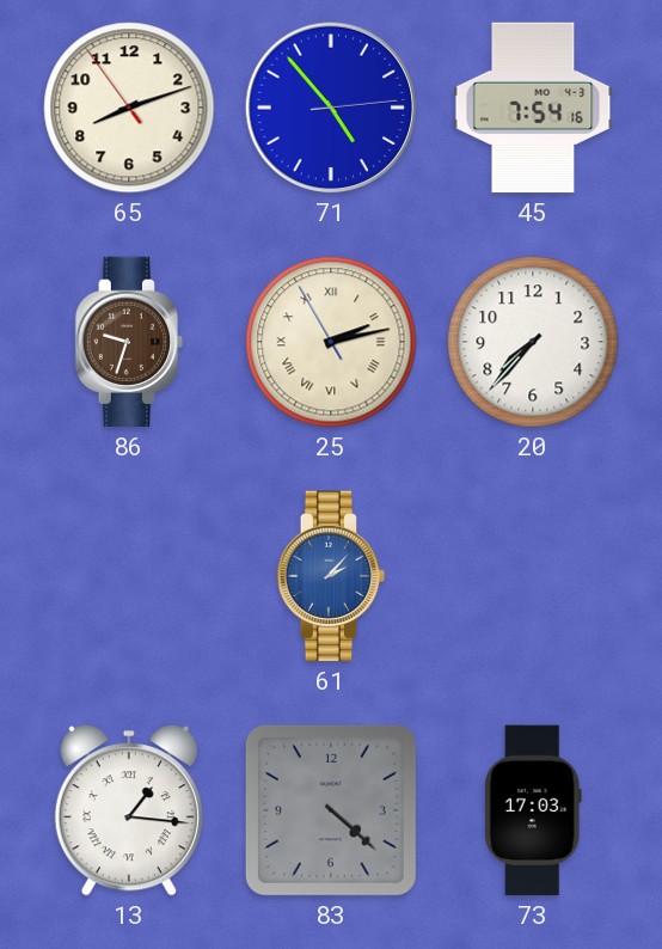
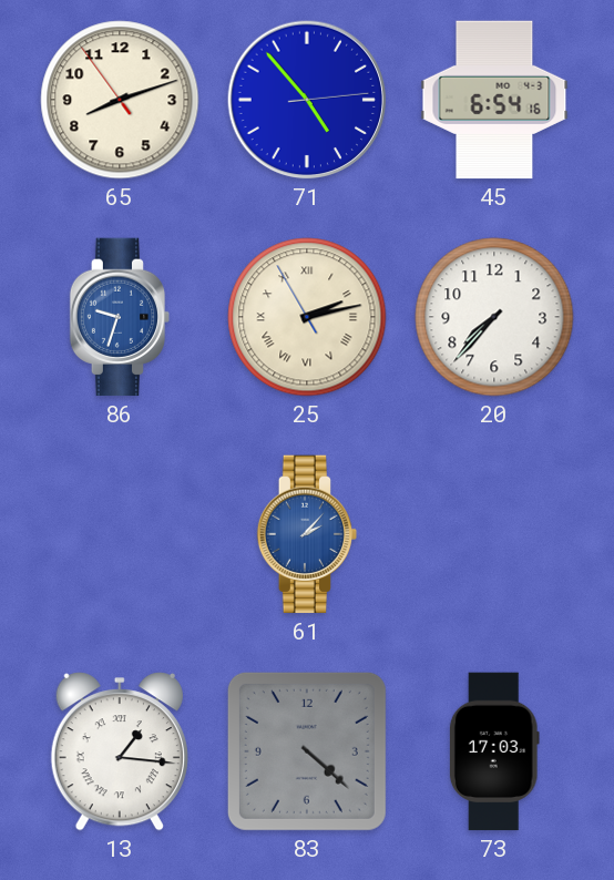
45: 7:54 -> 6:54
86 dial: brown -> blue
